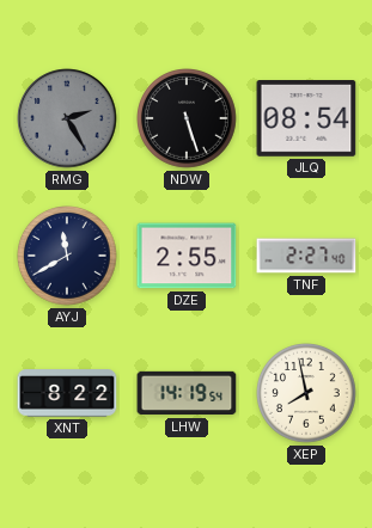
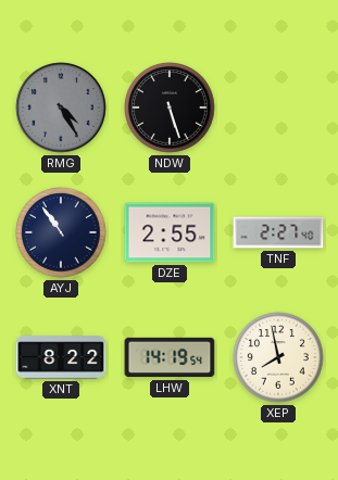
RMG: 2:25 -> 4:25
JLQ: 08:54 -> none
AYJ: 11:40 -> 10:54
